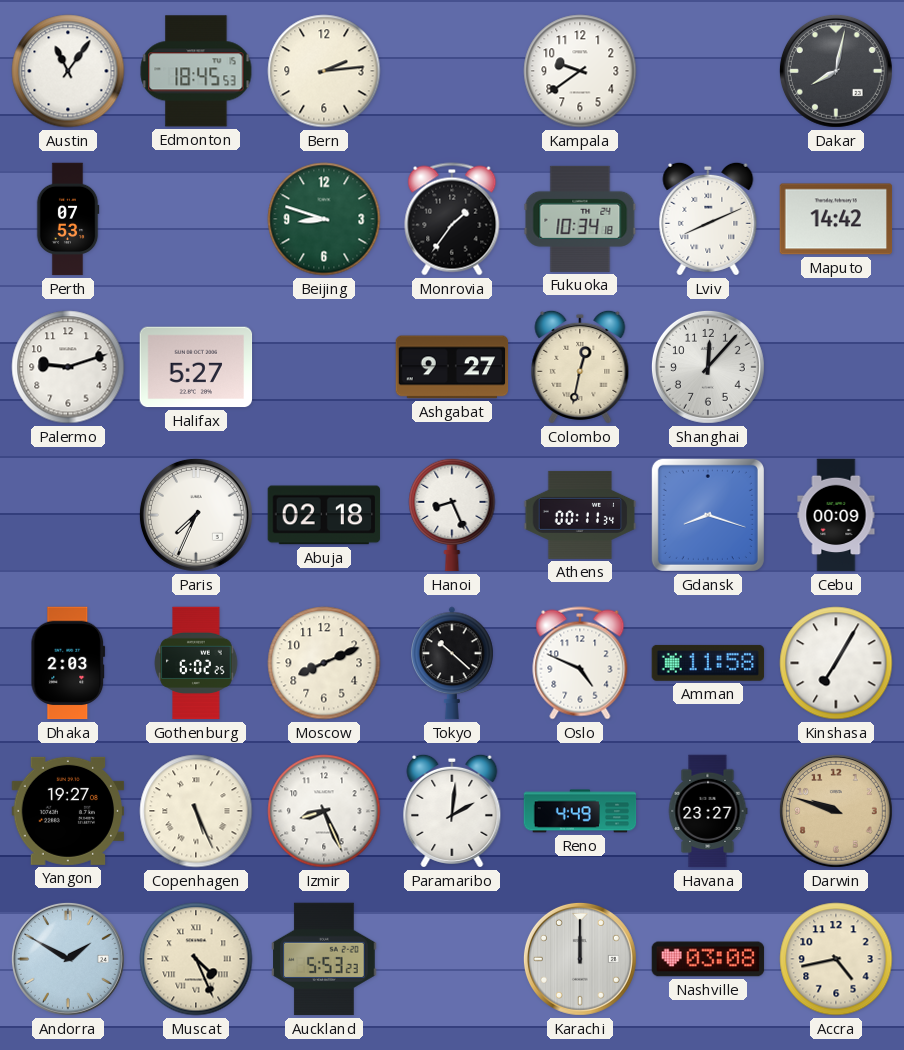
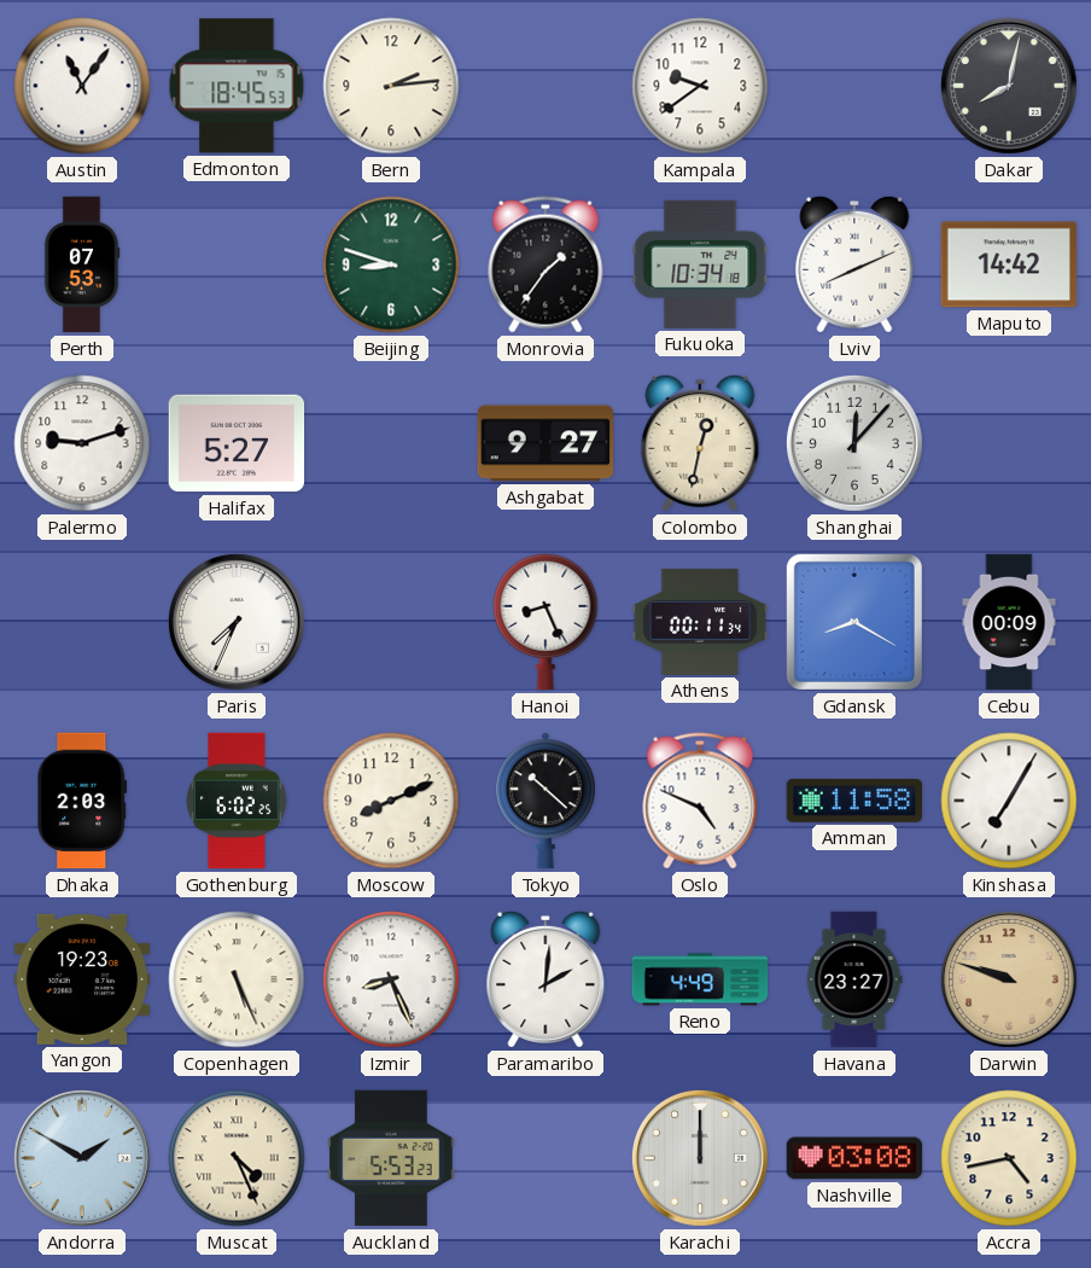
Abuja: 02:18 -> none
Gdansk: 8:18 -> 8:20
Yangon: 19:27 -> 19:23
